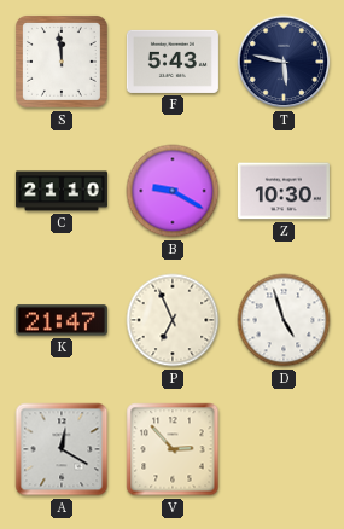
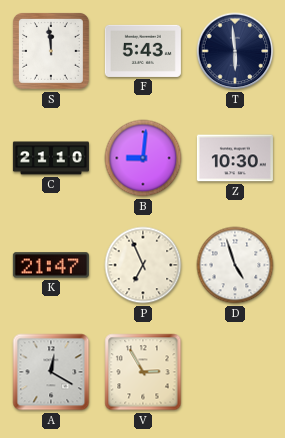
T: 5:47 -> 5:59
B: 9:20 -> 9:01
V: 2:53 -> 2:55
